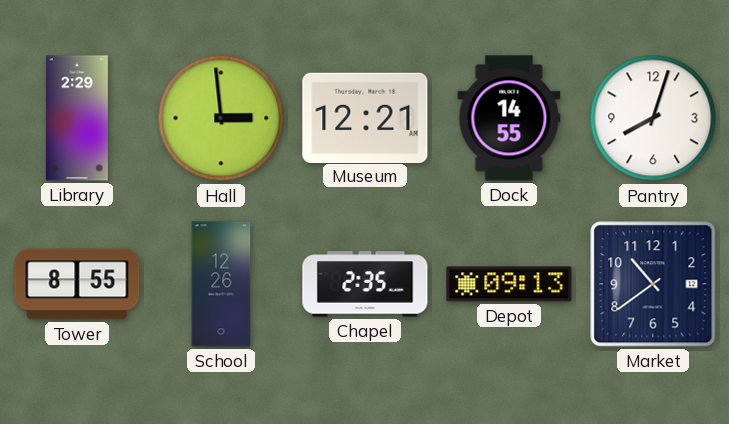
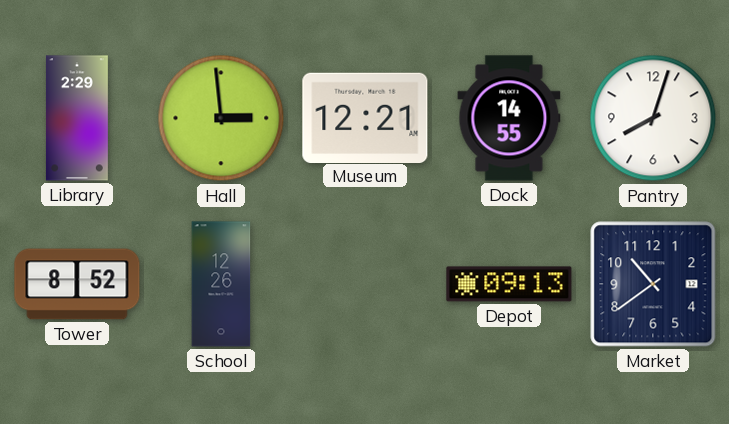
Tower: 8:55 -> 8:52
Chapel: 2:35 -> none
